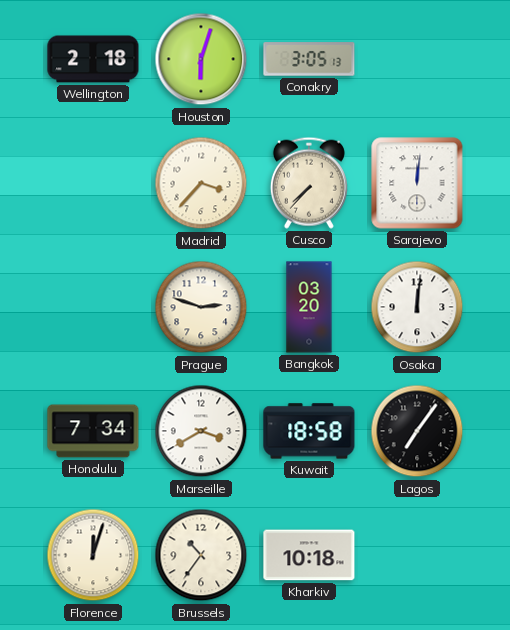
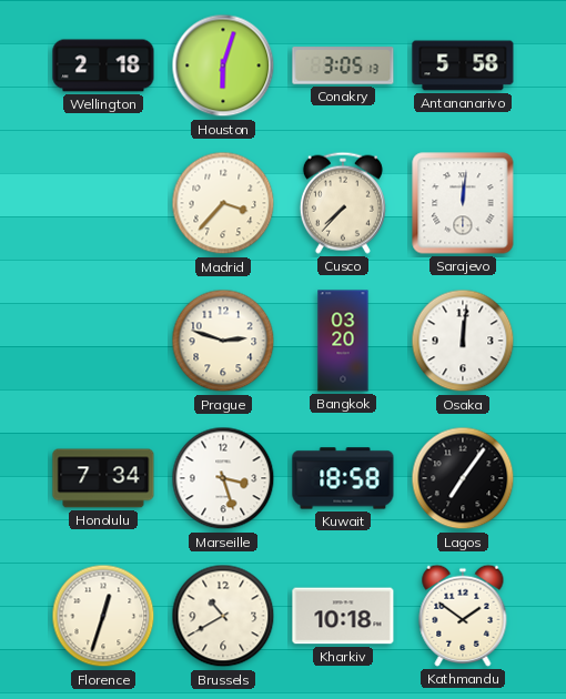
Antananarivo: none -> 5:58
Marseille: 3:40 -> 3:27
Florence: 12:03 -> 12:33
Brussels: 10:36 -> 10:40
Kathmandu: none -> 1:51
